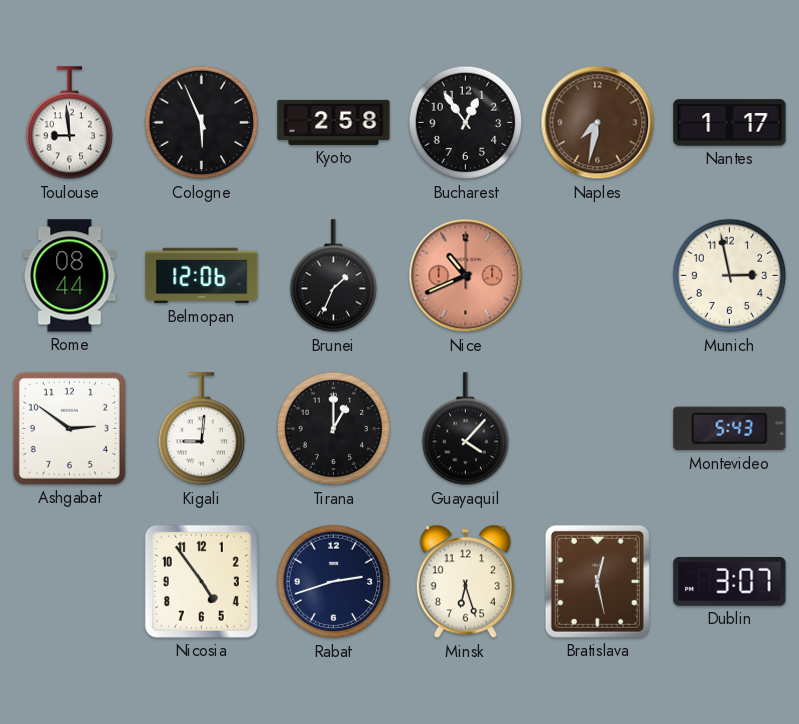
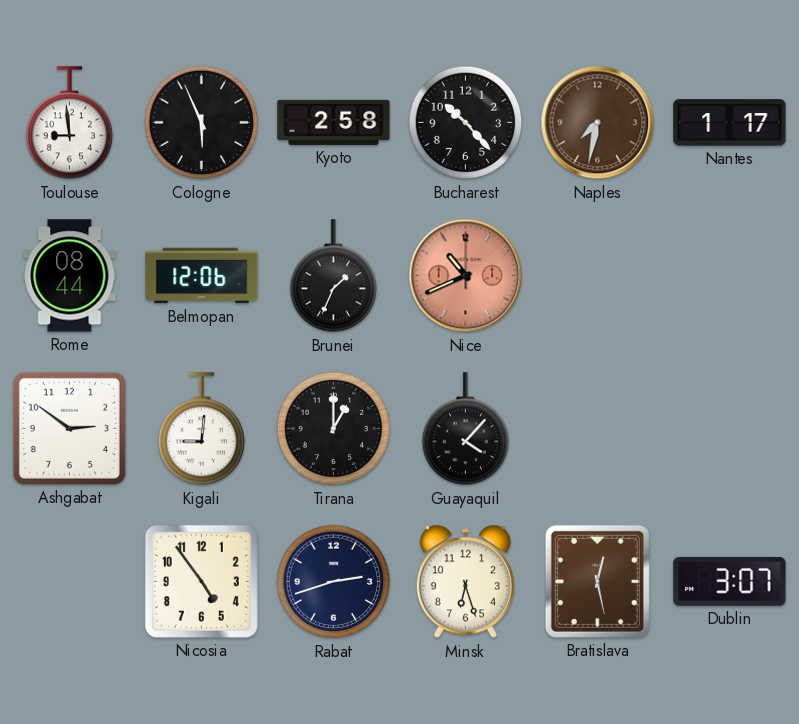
Bucharest: 12:54 -> 10:23
Munich: 2:58 -> none
Montevideo: 5:43 -> none
